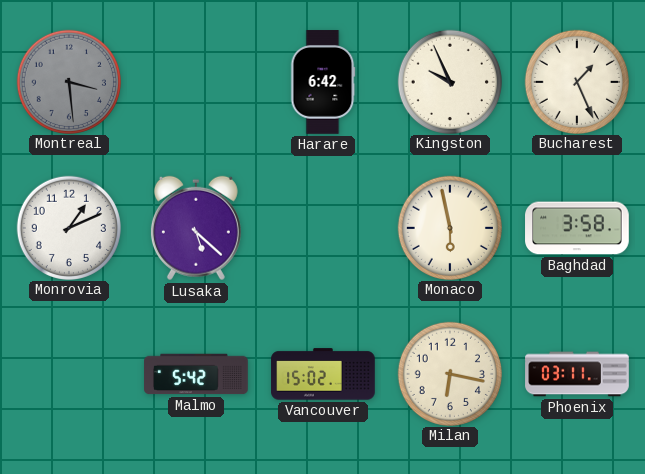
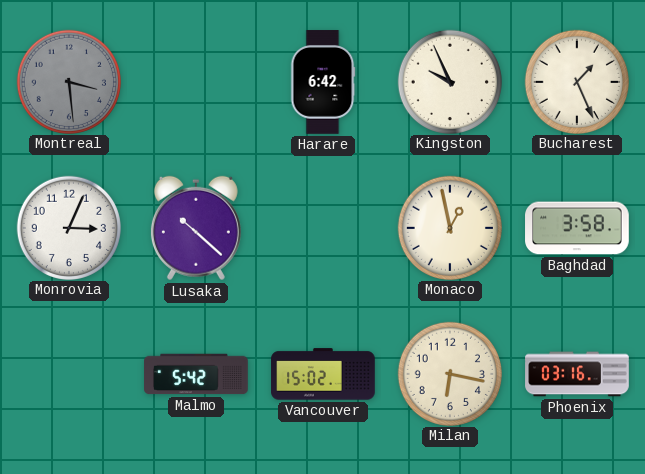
Monrovia: 1:11 -> 3:04
Lusaka: 5:22 -> 10:22
Monaco: 5:58 -> 12:58
Phoenix: 03:11 -> 03:16
